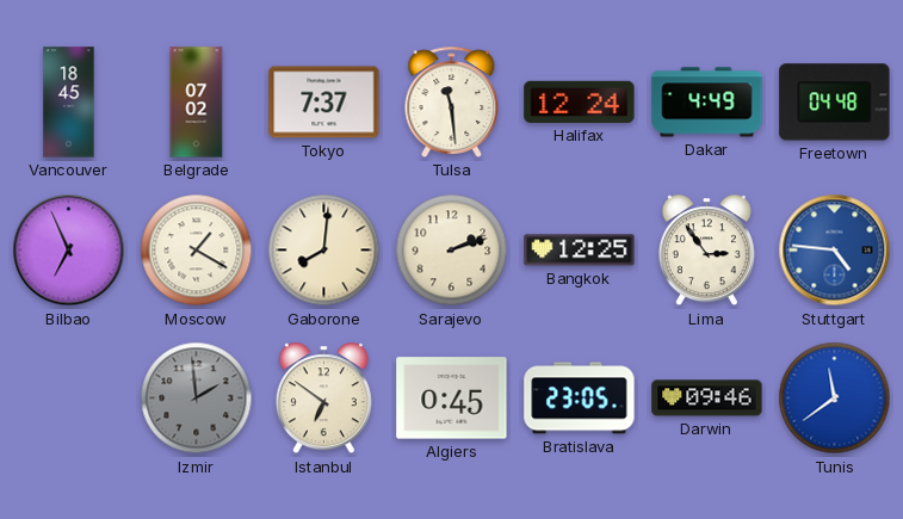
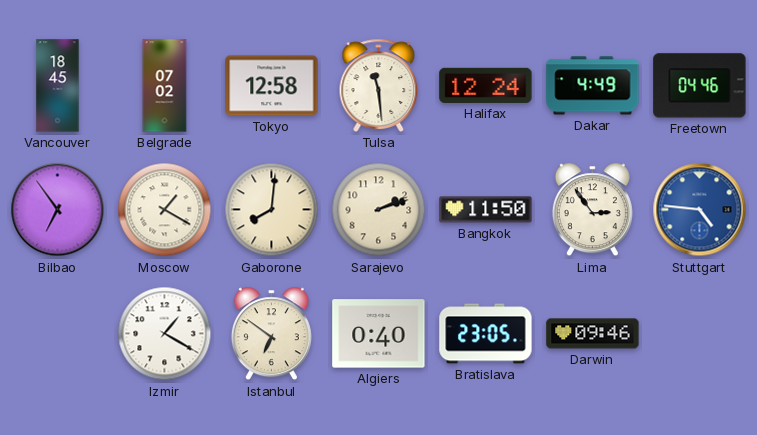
Tokyo: 7:37 -> 12:58
Freetown: 04:48 -> 04:46
Bilbao: 6:56 -> 6:54
Bangkok: 12:25 -> 11:50
Izmir: 1:59 -> 1:20
Izmir dial: grey -> white
Algiers: 0:45 -> 0:40
Tunis: 11:39 -> none
